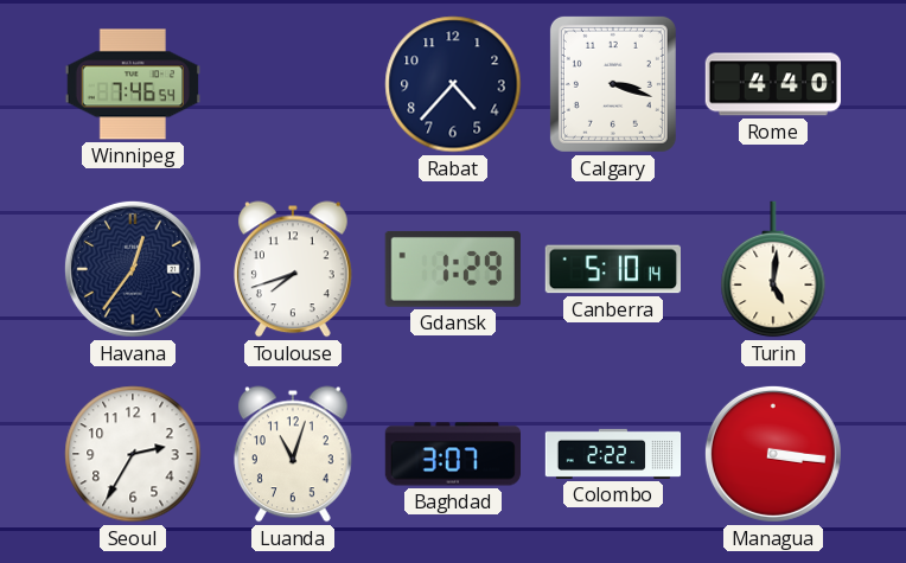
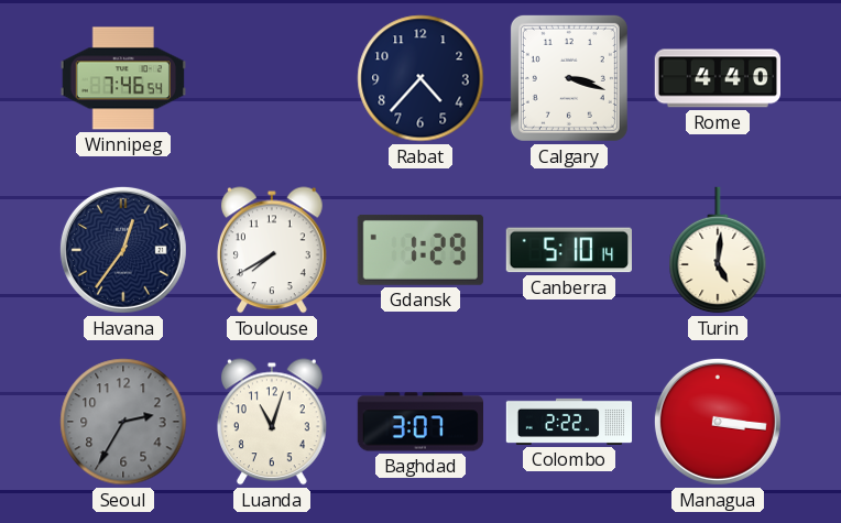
Toulouse: 7:42 -> 7:40
Seoul dial: white -> grey
